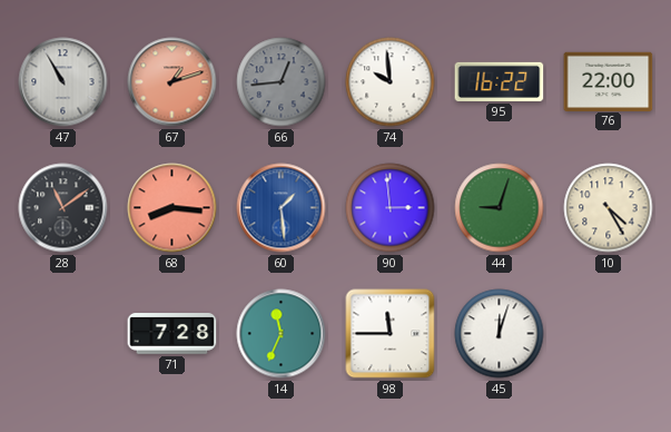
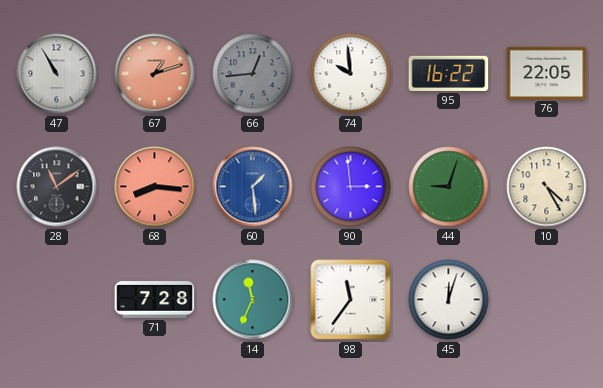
76: 22:00 -> 22:05
98: 11:45 -> 11:36
